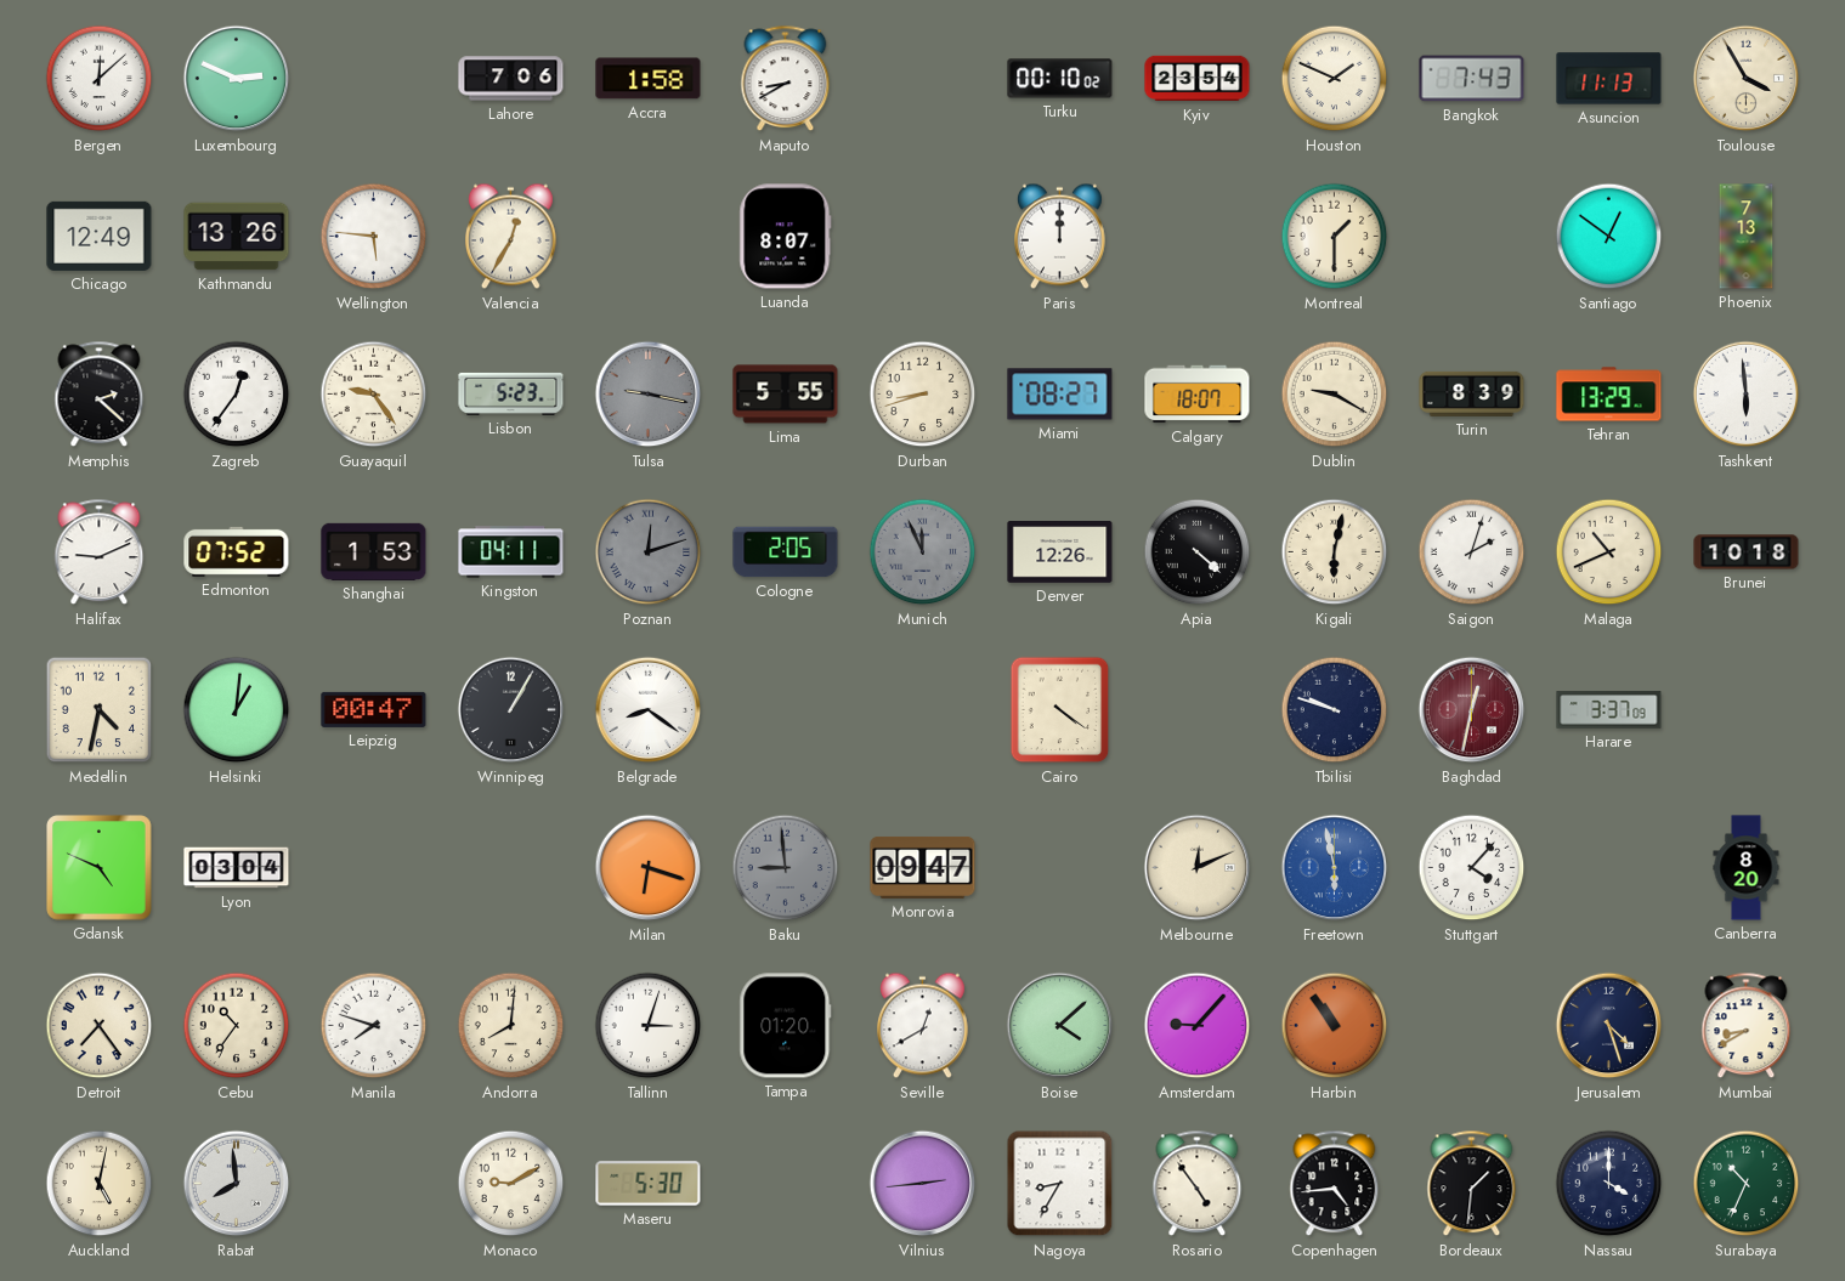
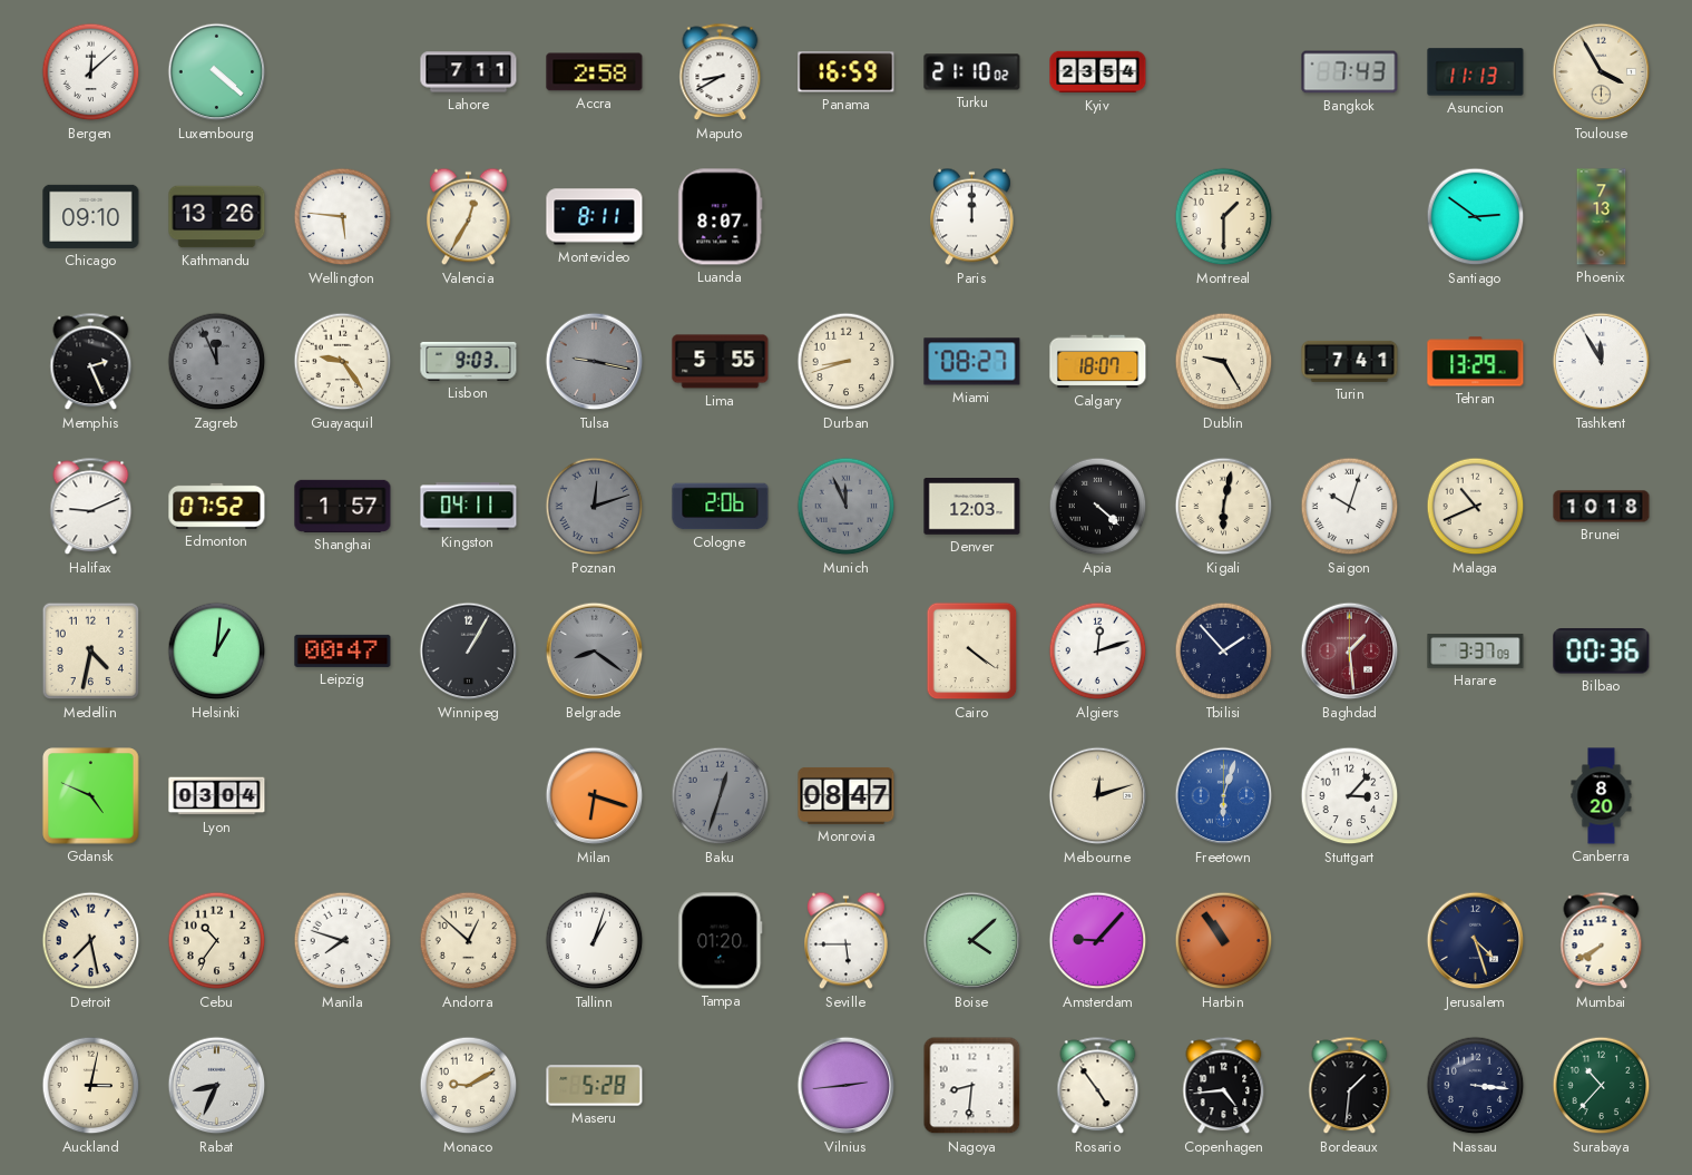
Luxembourg: 2:49 -> 4:22
Lahore: 7:06 -> 7:11
Accra: 1:58 -> 2:58
Panama: none -> 16:59
Turku: 00:10 -> 21:10
Houston: 1:49 -> none
Chicago: 12:49 -> 09:10
Montevideo: none -> 8:11
Santiago: 12:51 -> 2:51
Memphis: 2:22 -> 2:26
Zagreb: 12:36 -> 11:56
Zagreb dial: white -> grey
Lisbon: 5:23 -> 9:03
Dublin: 9:20 -> 9:25
Turin: 8:39 -> 7:41
Tashkent: 5:59 -> 11:55
Shanghai: 1:53 -> 1:57
Cologne: 2:05 -> 2:06
Denver: 12:26 -> 12:03
Saigon: 2:03 -> 10:03
Belgrade dial: white -> grey
Algiers: none -> 12:12
Tbilisi: 9:48 -> 1:53
Baghdad: 12:32 -> 1:29
Bilbao: none -> 00:36
Baku: 8:59 -> 12:33
Monrovia: 09:47 -> 08:47
Melbourne: 12:11 -> 12:12
Freetown: 5:58 -> 6:03
Stuttgart: 4:07 -> 3:07
Detroit: 7:24 -> 7:28
Andorra: 8:01 -> 12:52
Tallinn: 3:03 -> 1:03
Seville: 12:40 -> 5:45
Mumbai: 8:40 -> 7:40
Auckland: 5:02 -> 3:02
Rabat: 7:59 -> 8:34
Maseru: 5:30 -> 5:28
Nagoya: 8:35 -> 8:31
Nassau: 4:00 -> 3:16
Surabaya: 10:34 -> 10:37
